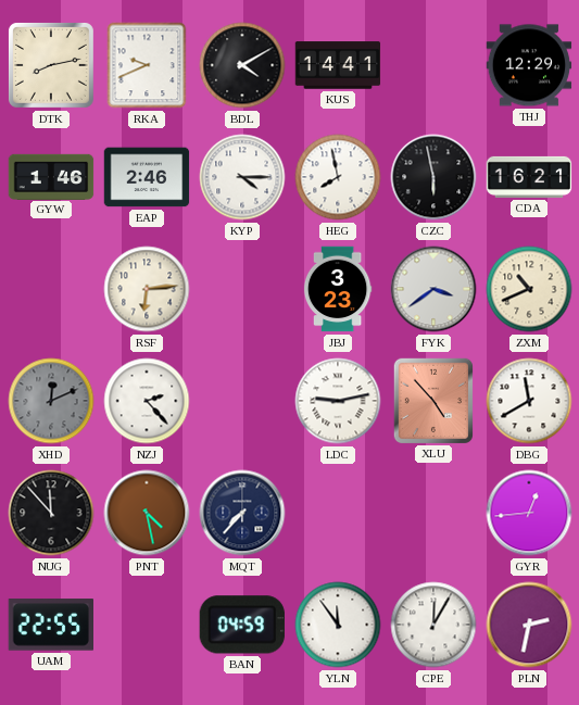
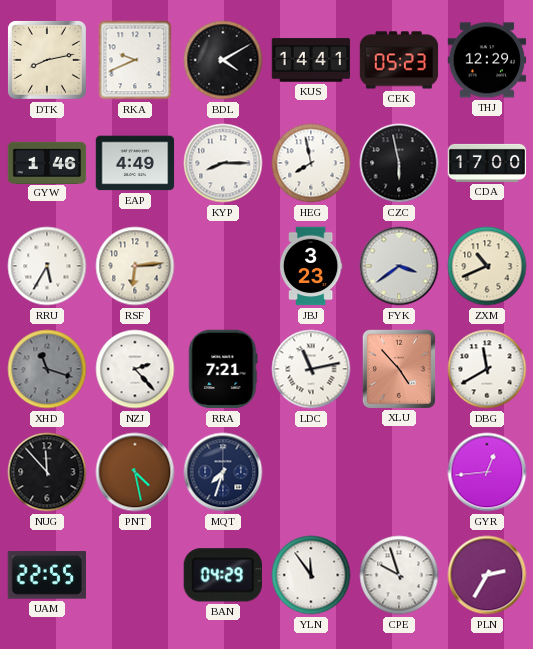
CEK: none -> 05:23
EAP: 2:46 -> 4:49
KYP: 4:15 -> 8:15
CDA: 16:21 -> 17:00
RRU: none -> 5:35
XHD: 12:11 -> 11:18
RRA: none -> 7:21
LDC: 9:13 -> 11:13
MQT: 7:37 -> 7:33
BAN: 04:59 -> 04:29
CPE: 12:05 -> 9:57
PLN: 2:32 -> 2:35
